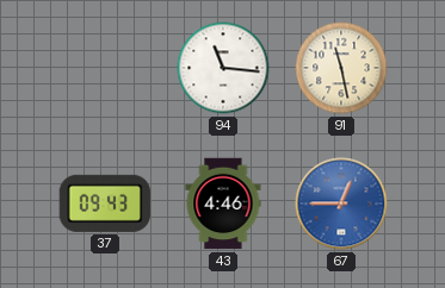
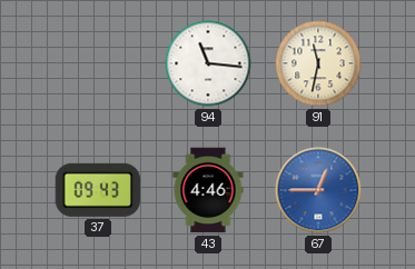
91: 11:28 -> 11:32
